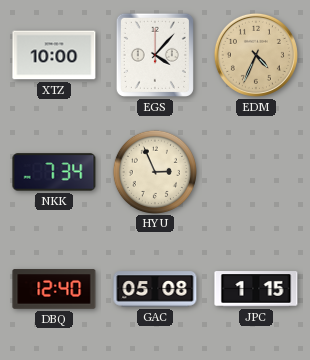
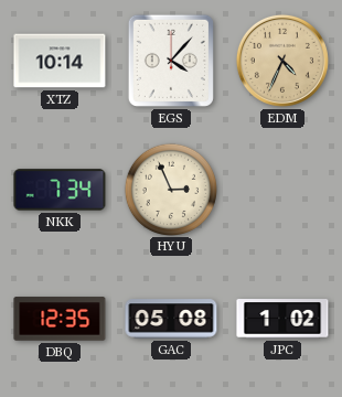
XTZ: 10:00 -> 10:14
DBQ: 12:40 -> 12:35
JPC: 1:15 -> 1:02
